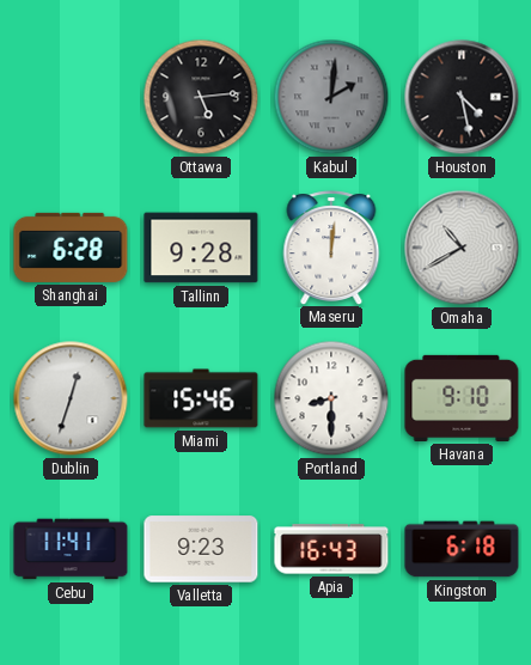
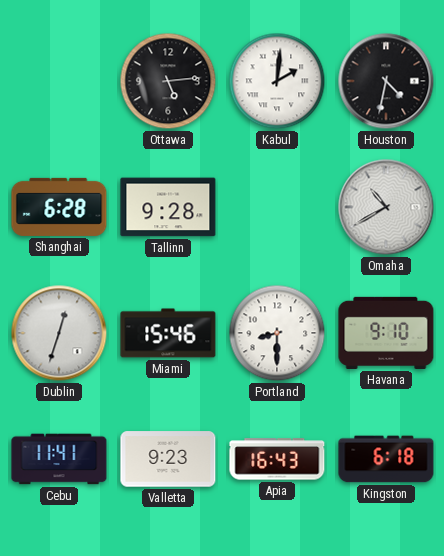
Kabul dial: grey -> white
Houston: 4:28 -> 4:32
Maseru: 12:01 -> none
